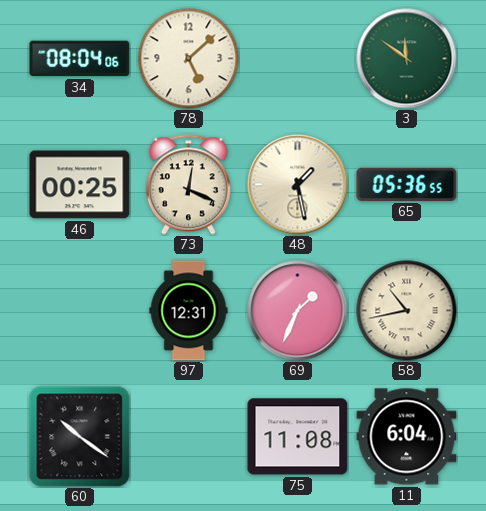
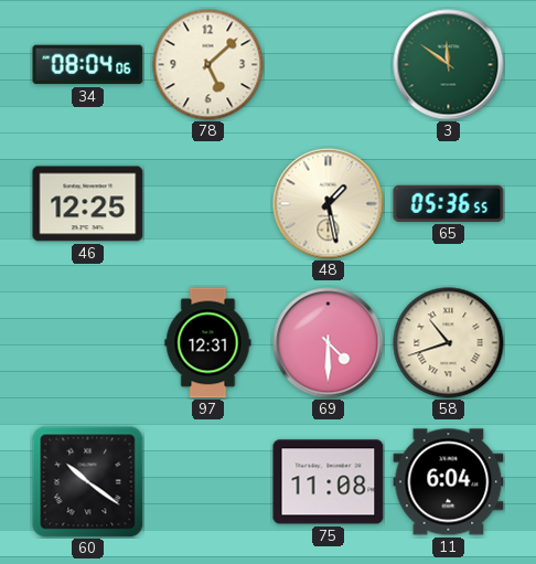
46: 00:25 -> 12:25
73: 12:19 -> none
69: 1:34 -> 4:30
58: 10:43 -> 10:42
